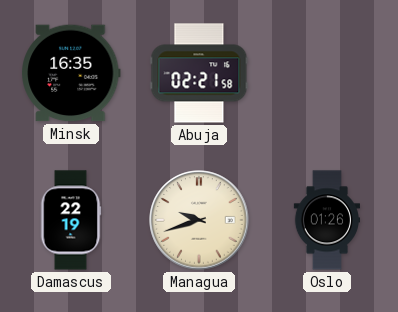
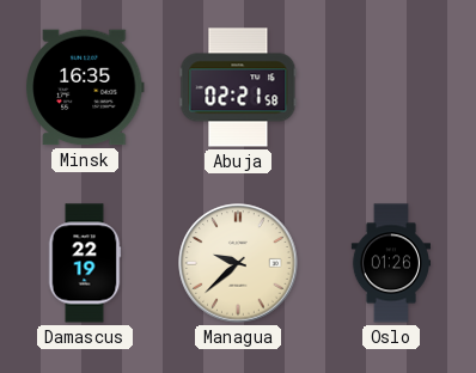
Managua: 9:42 -> 9:38
